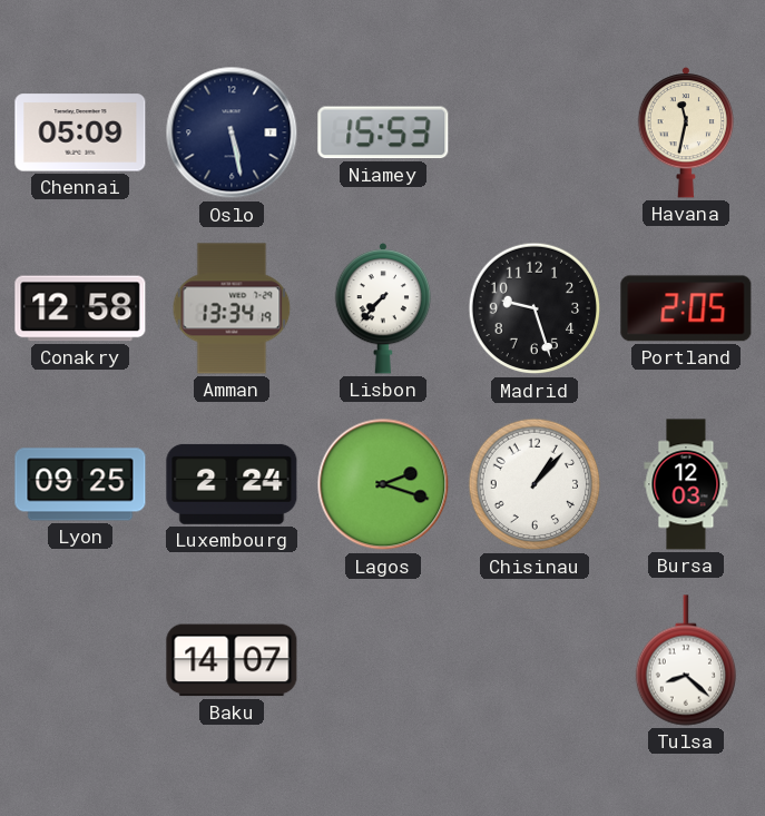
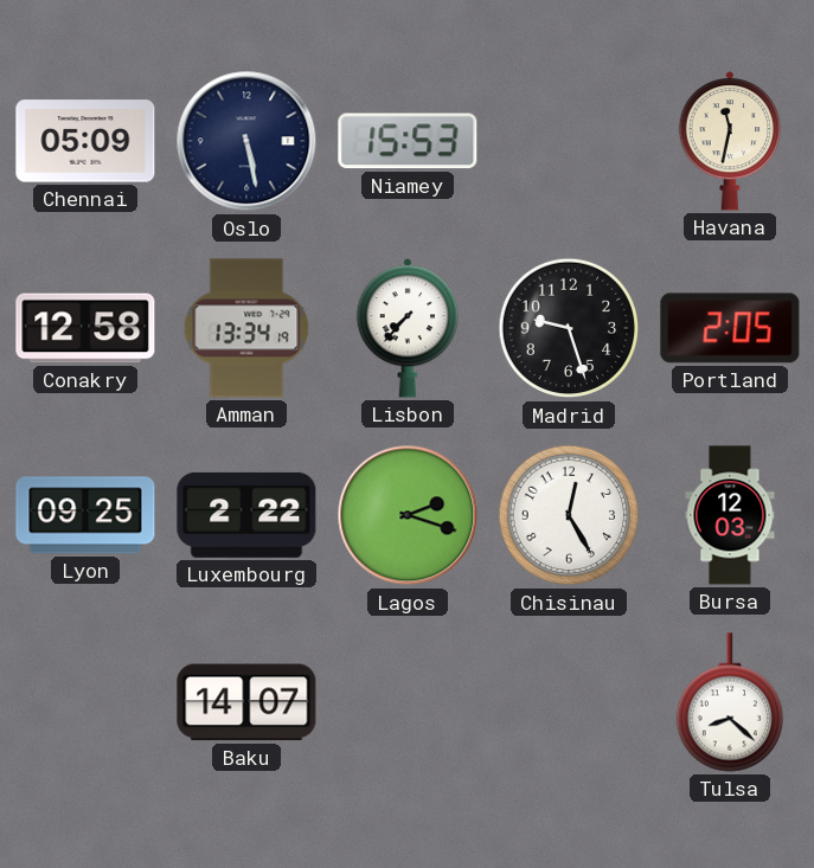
Luxembourg: 2:24 -> 2:22
Chisinau: 1:07 -> 12:25
